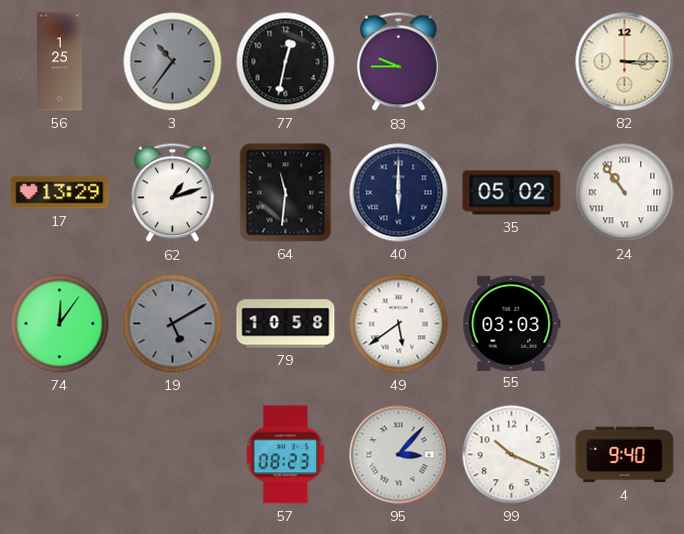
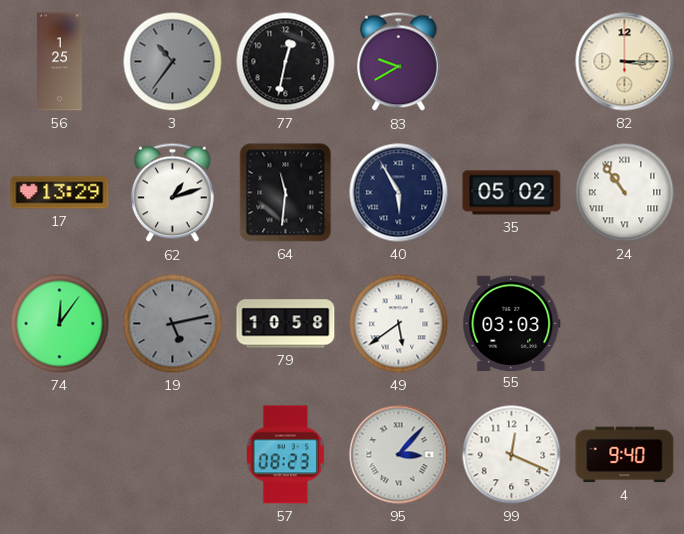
83: 9:45 -> 9:40
40: 6:00 -> 5:55
19: 5:10 -> 5:13
99: 10:19 -> 12:19
